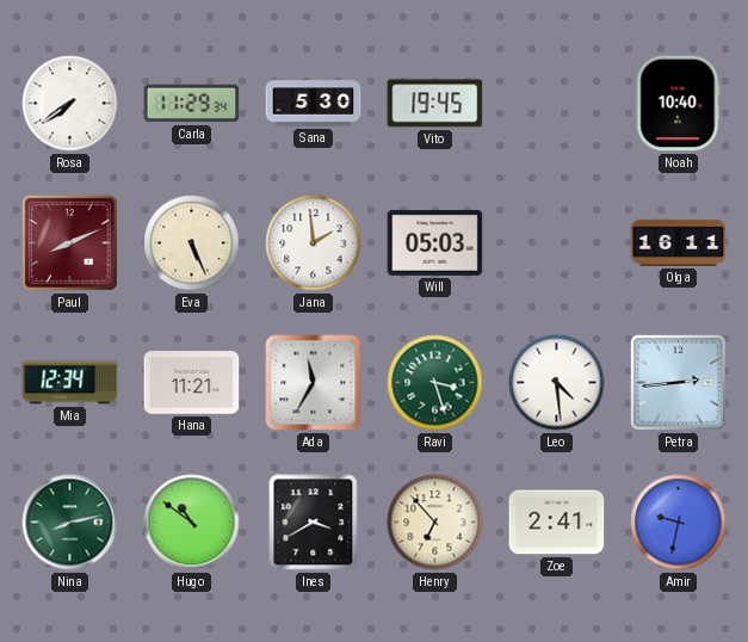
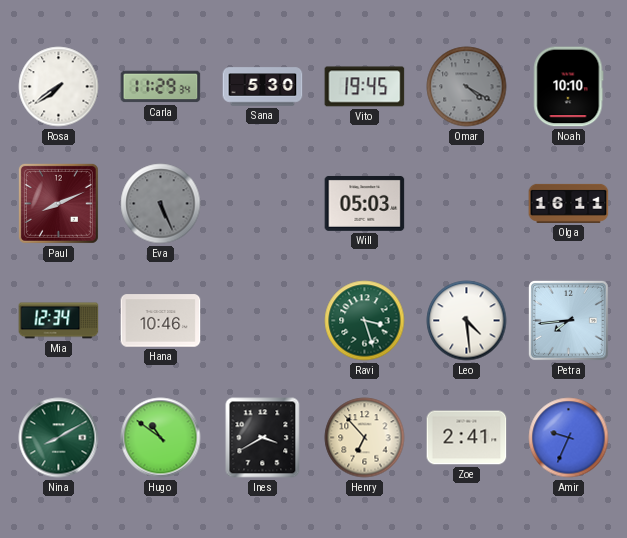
Omar: none -> 4:20
Noah: 10:40 -> 10:10
Eva dial: cream -> grey
Jana: 1:59 -> none
Hana: 11:21 -> 10:46
Ada: 11:35 -> none
Petra: 2:44 -> 7:44
Nina: 8:13 -> 8:10
Amir: 9:32 -> 9:34
